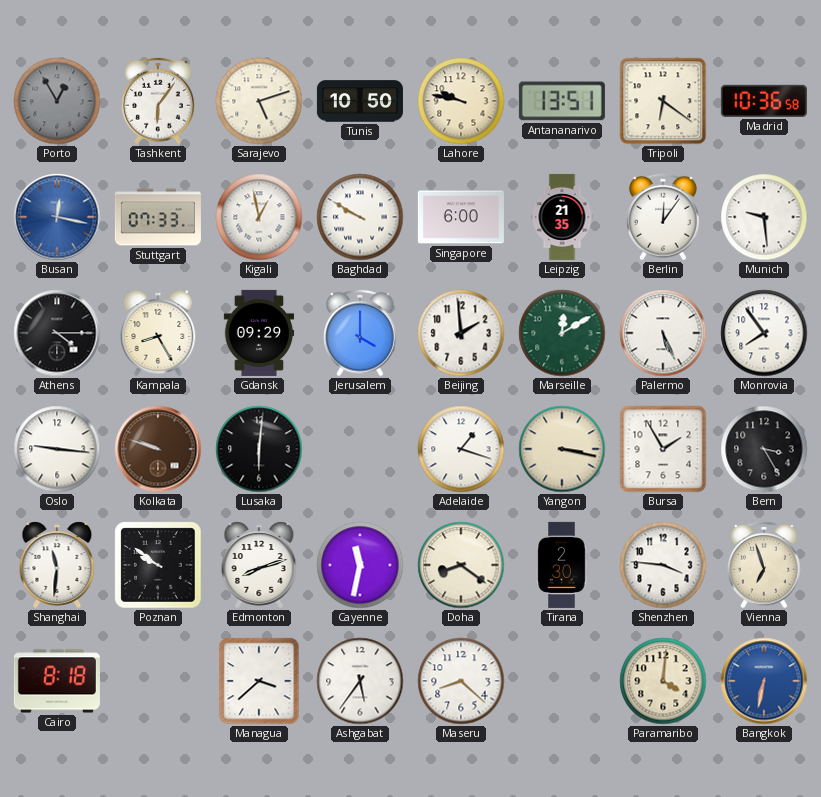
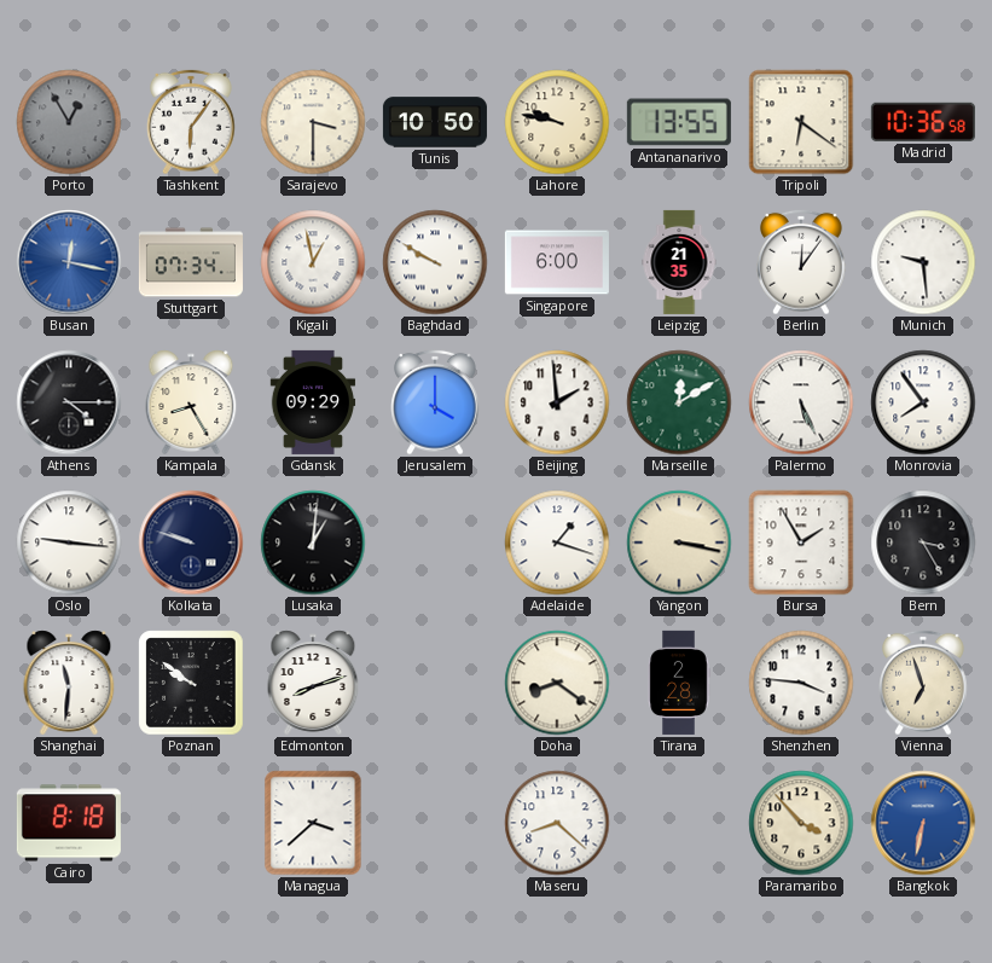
Sarajevo: 5:12 -> 3:30
Antananarivo: 13:51 -> 13:55
Stuttgart: 07:33 -> 07:34
Kolkata dial: brown -> navy
Lusaka: 6:01 -> 1:01
Cayenne: 11:32 -> none
Tirana: 2:30 -> 2:28
Ashgabat: 5:36 -> none
Paramaribo: 4:01 -> 3:53
